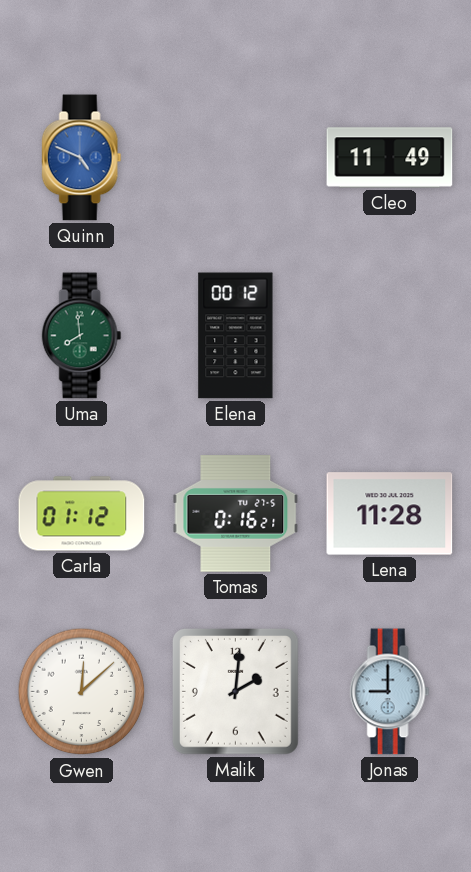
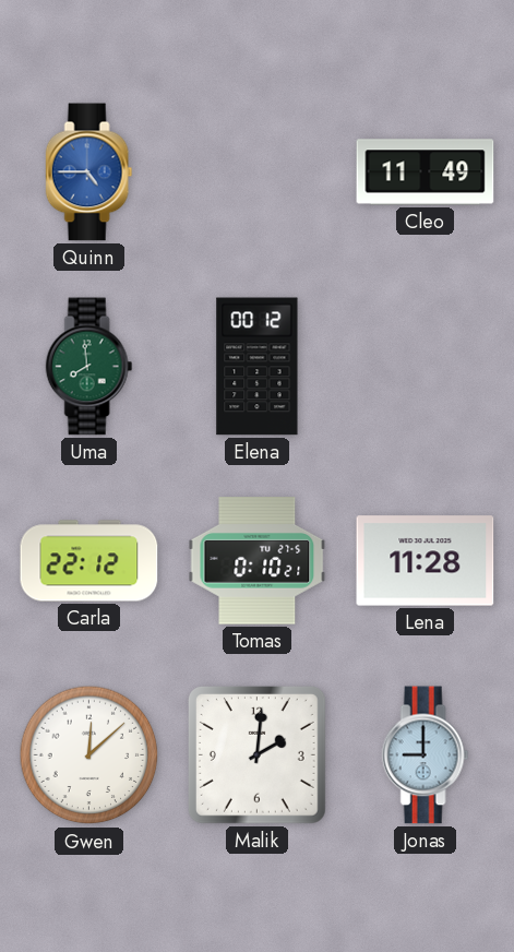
Quinn: 4:49 -> 4:45
Carla: 01:12 -> 22:12
Tomas: 0:16 -> 0:10
